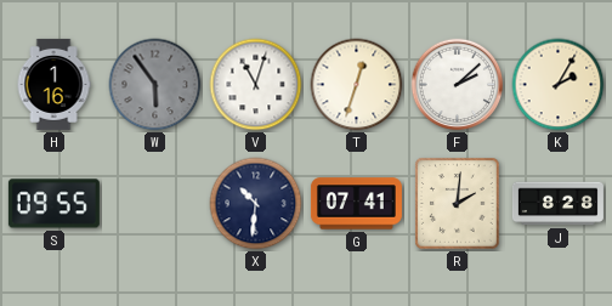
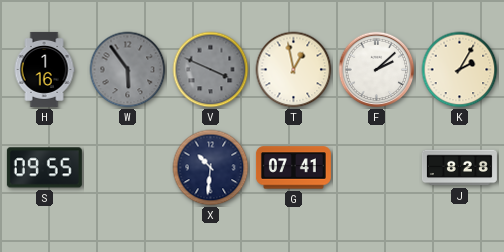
V: 11:03 -> 3:49
V dial: white -> grey
T: 12:33 -> 12:58
R: 2:01 -> none
